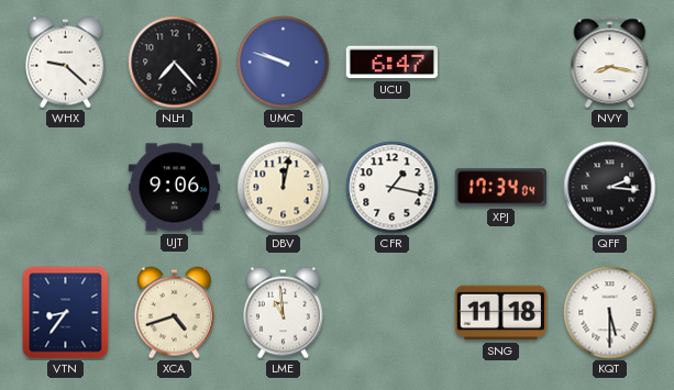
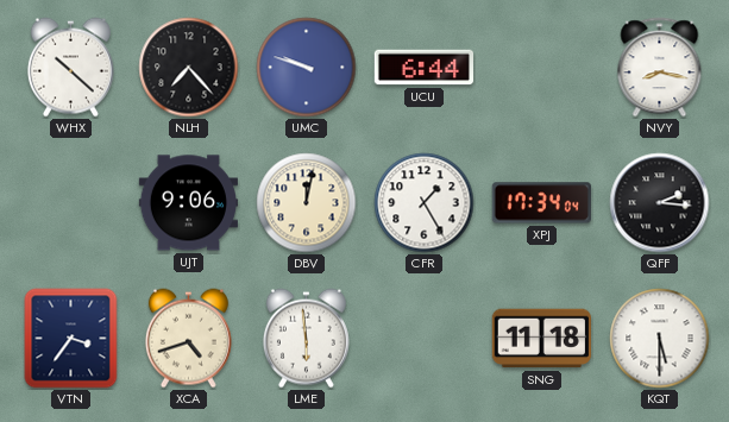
WHX: 9:22 -> 10:22
UCU: 6:47 -> 6:44
CFR: 1:17 -> 1:25
VTN: 8:36 -> 3:36
LME: 10:59 -> 5:59
